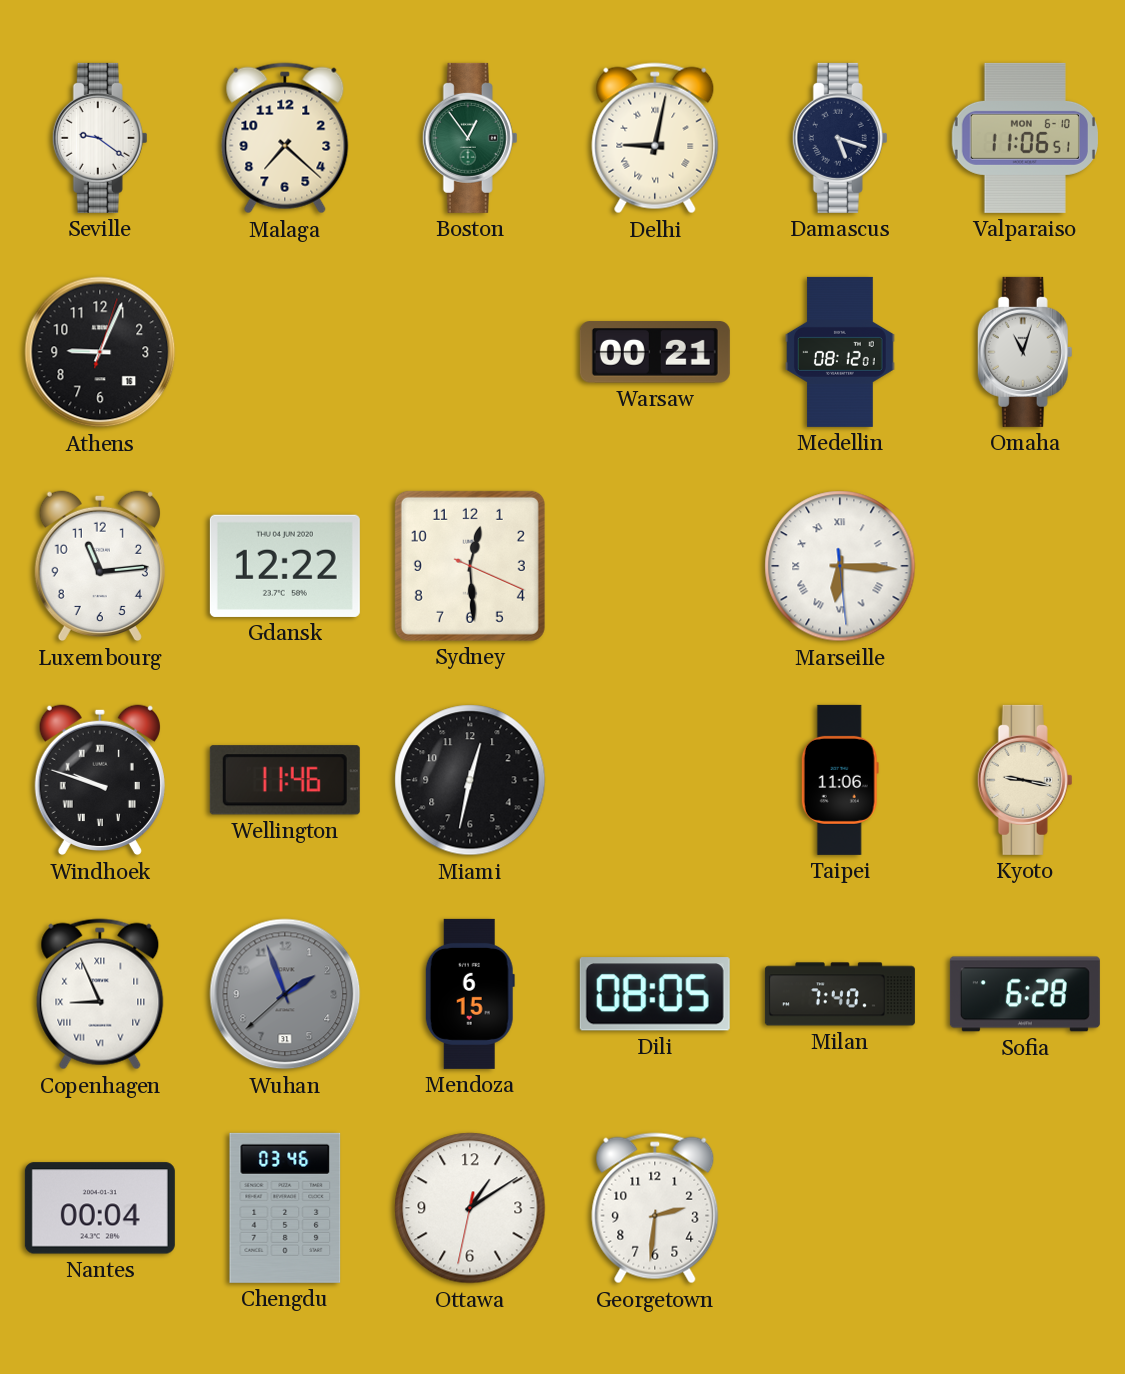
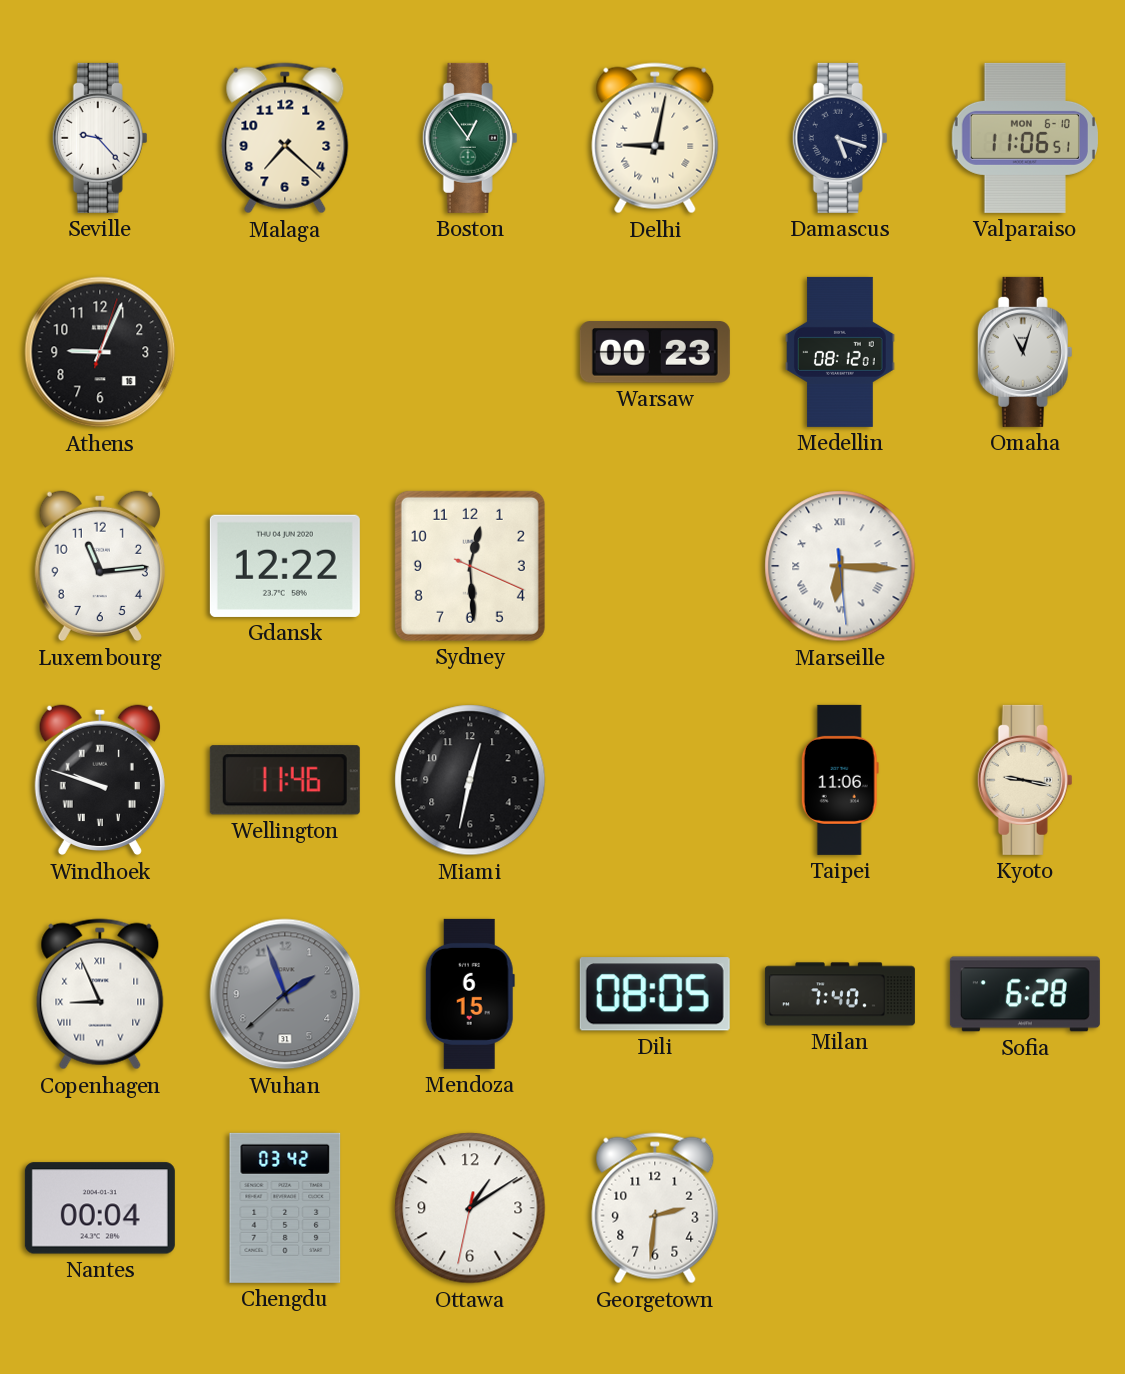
Seville: 9:21 -> 9:23
Warsaw: 00:21 -> 00:23
Chengdu: 03:46 -> 03:42
